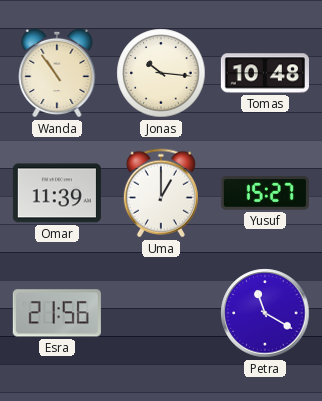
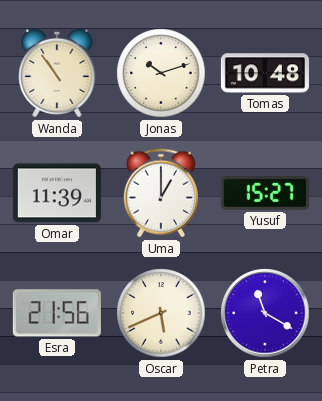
Jonas: 10:16 -> 10:12
Oscar: none -> 5:41
